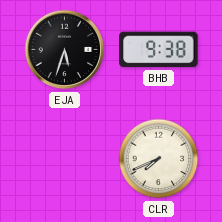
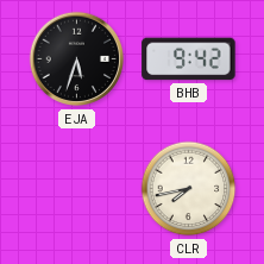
BHB: 9:38 -> 9:42
CLR: 7:41 -> 7:43
